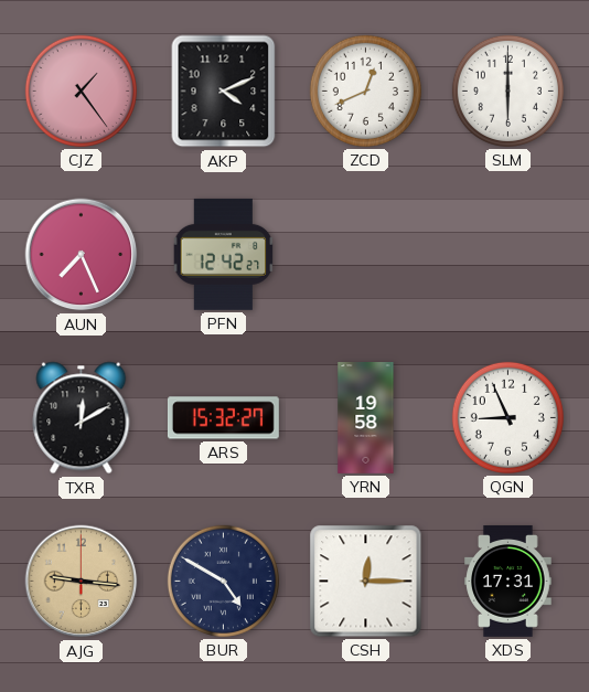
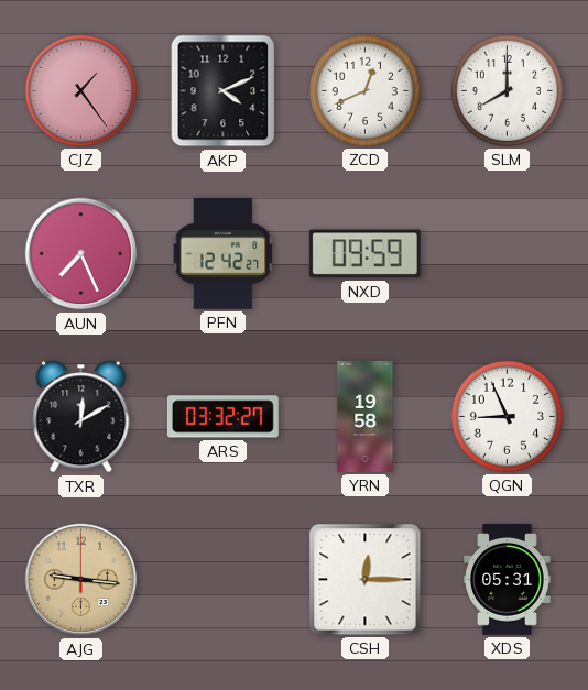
SLM: 6:00 -> 8:00
NXD: none -> 09:59
ARS: 15:32 -> 03:32
BUR: 4:50 -> none
XDS: 17:31 -> 05:31
